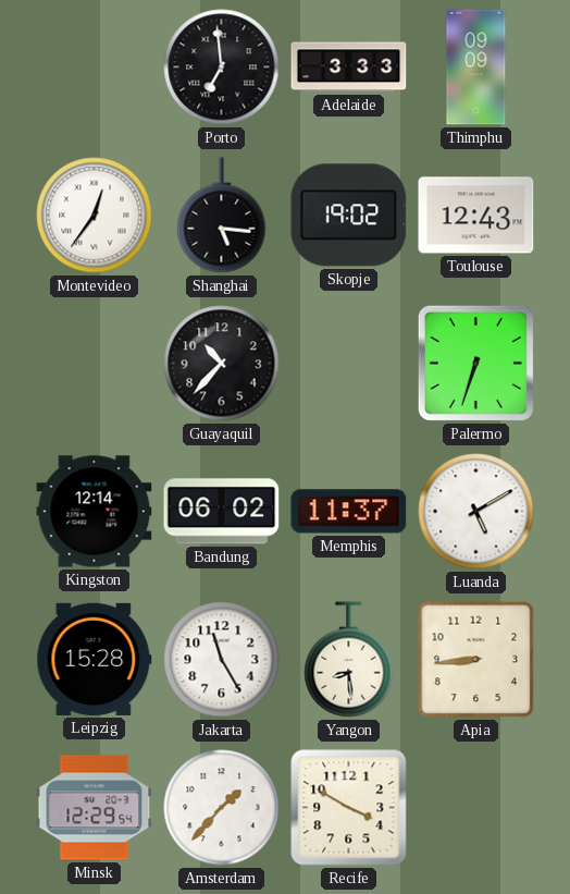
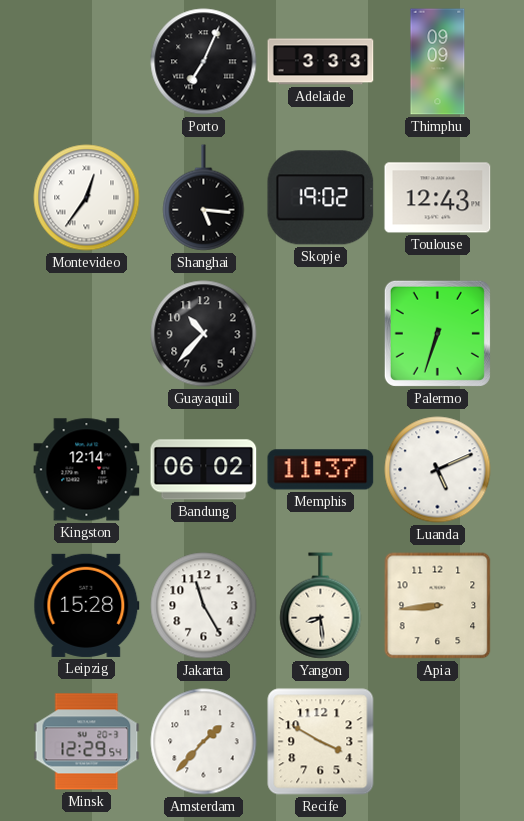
Porto: 6:59 -> 7:04
Luanda: 5:10 -> 5:11
